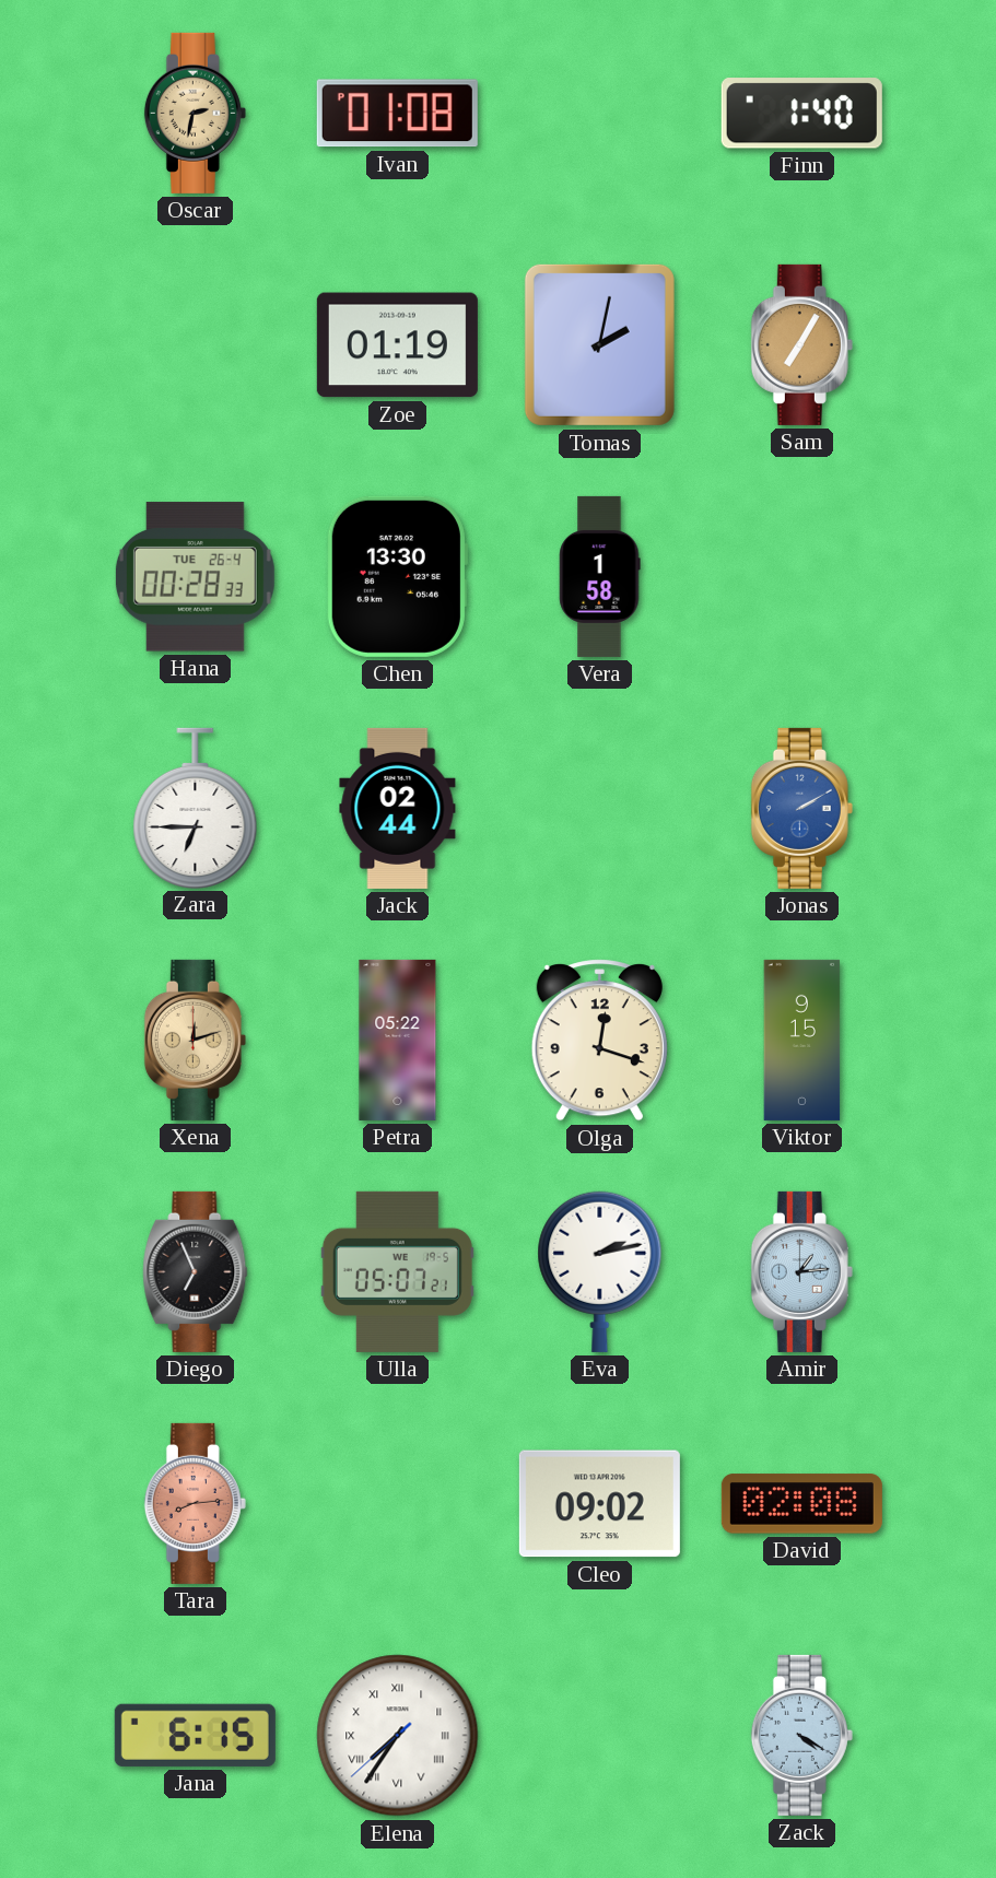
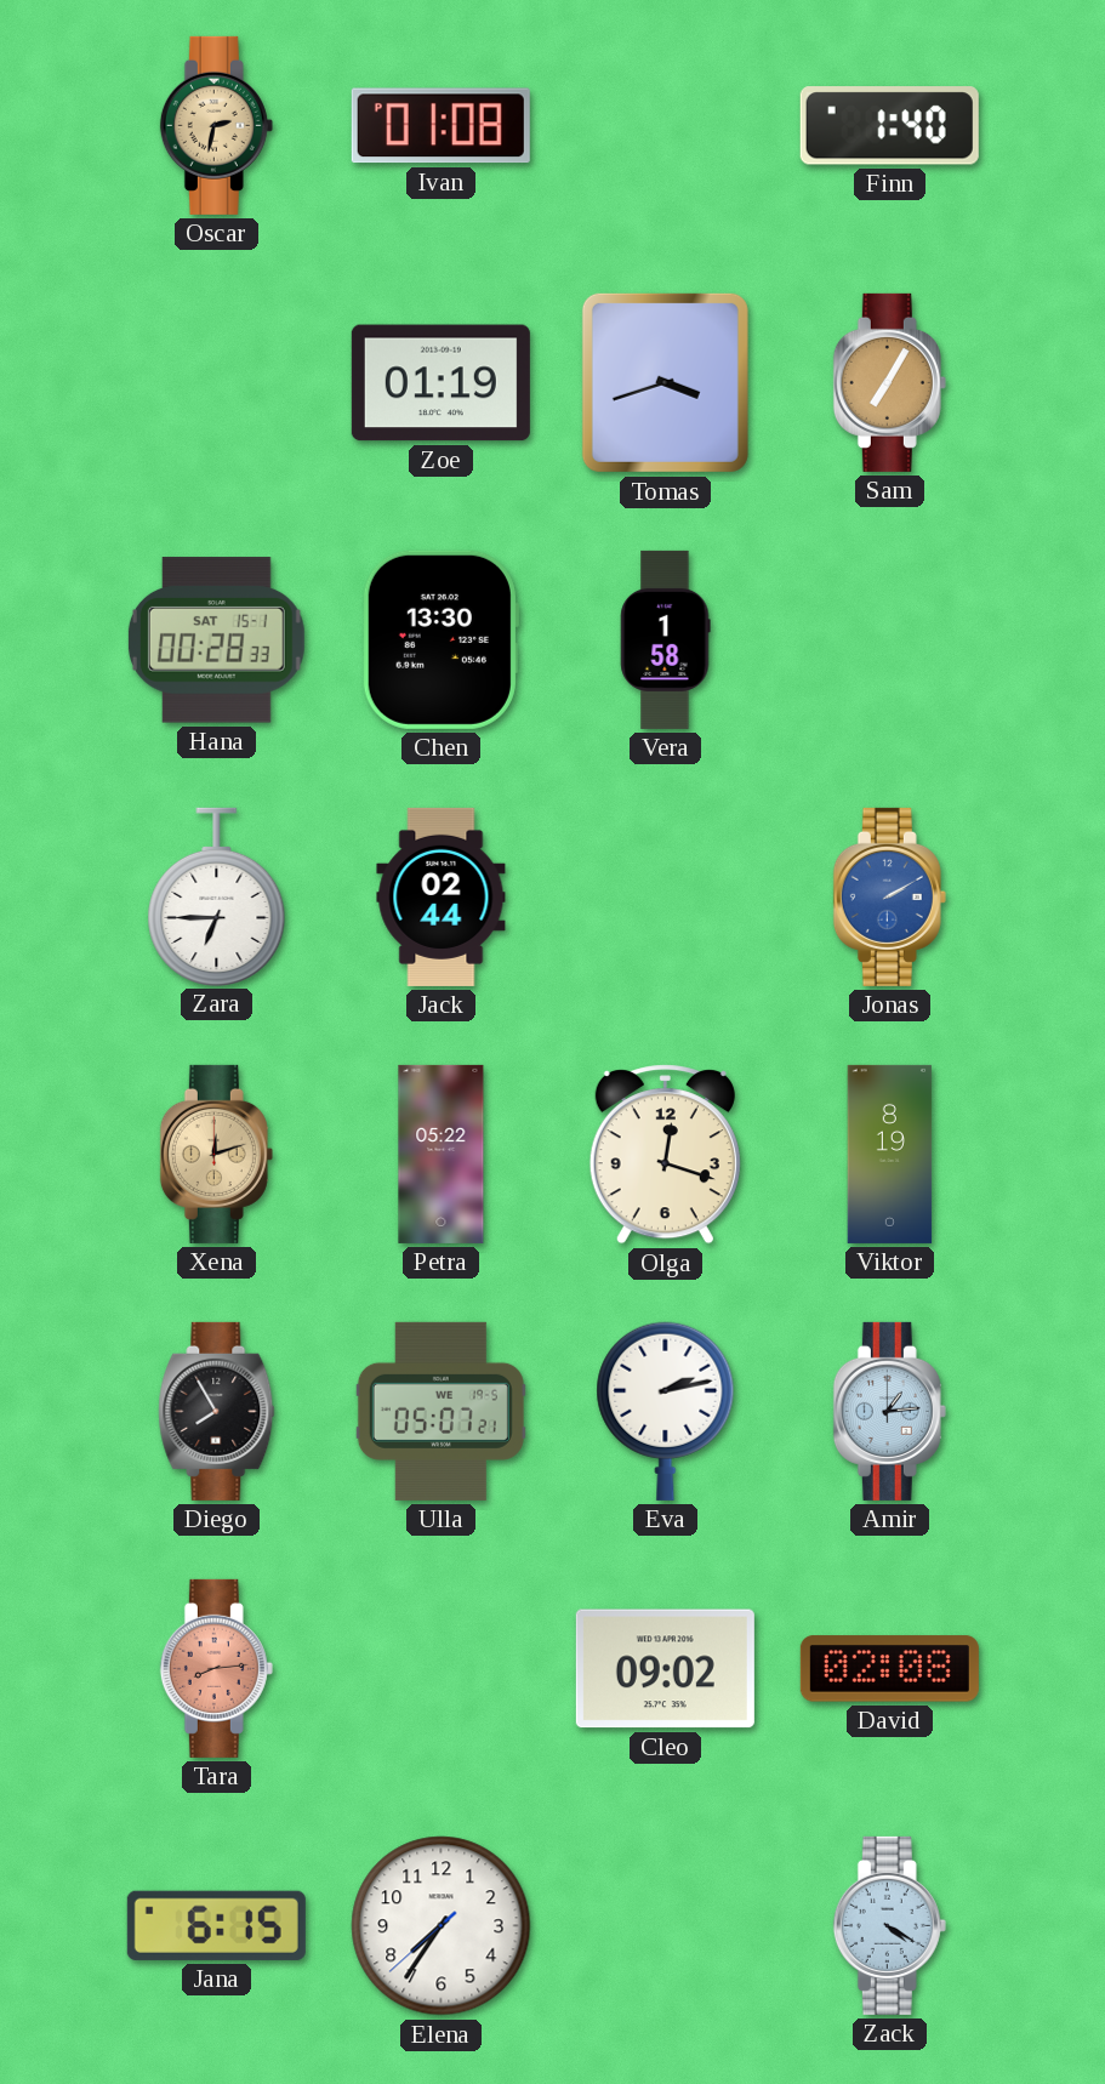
Tomas: 2:02 -> 3:42
Hana date: TUE 26-4 -> SAT 15-1
Viktor: 9:15 -> 8:19
Diego: 6:56 -> 7:55
Elena numerals: Roman -> Arabic
